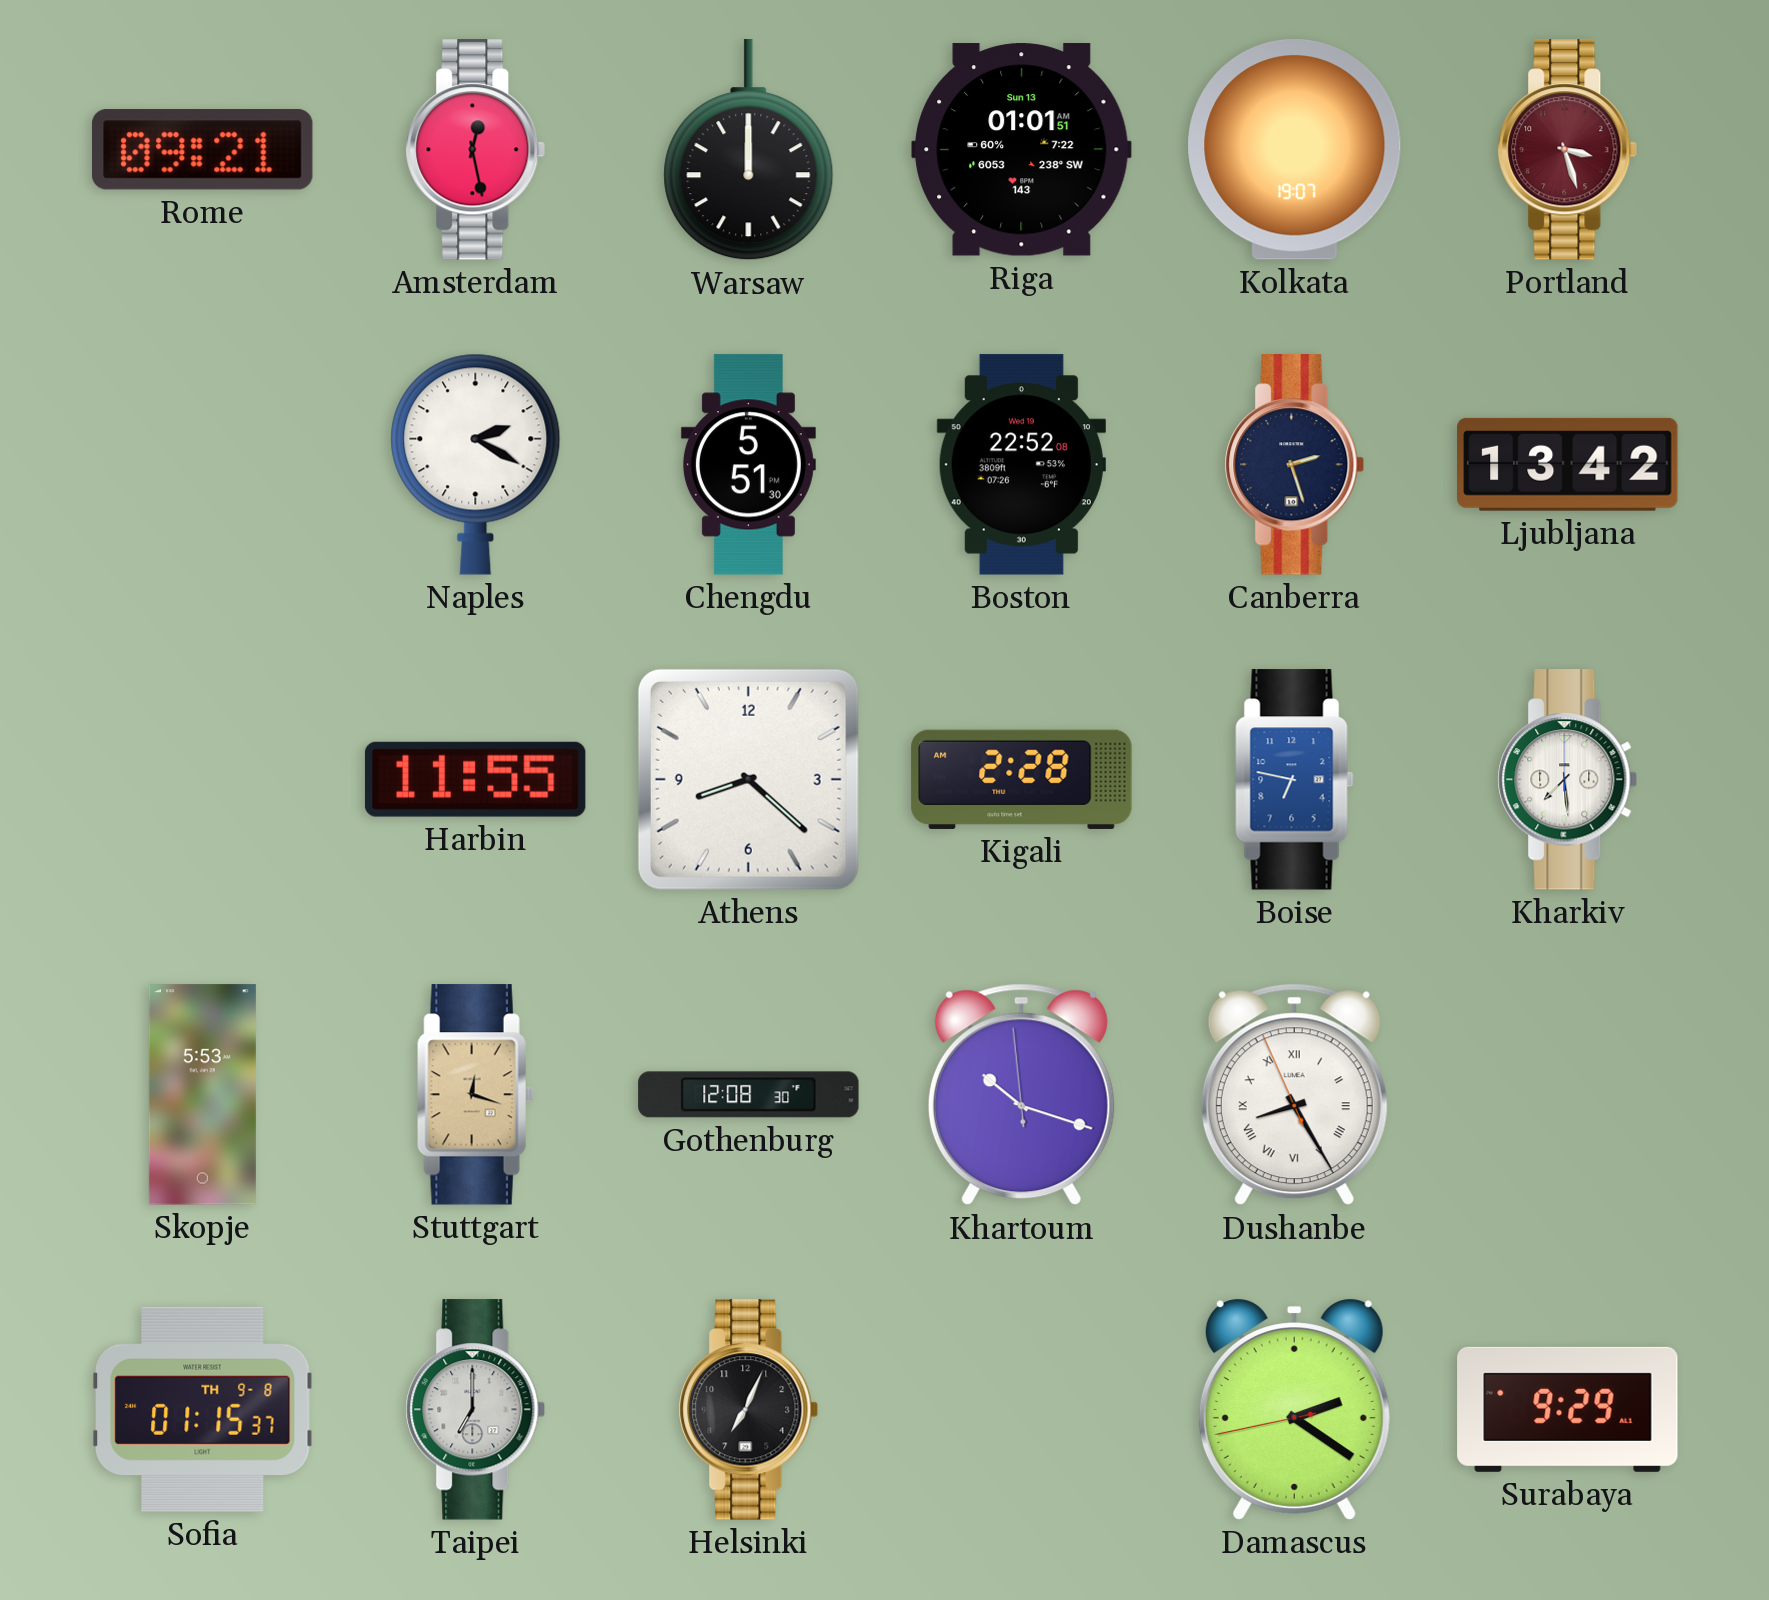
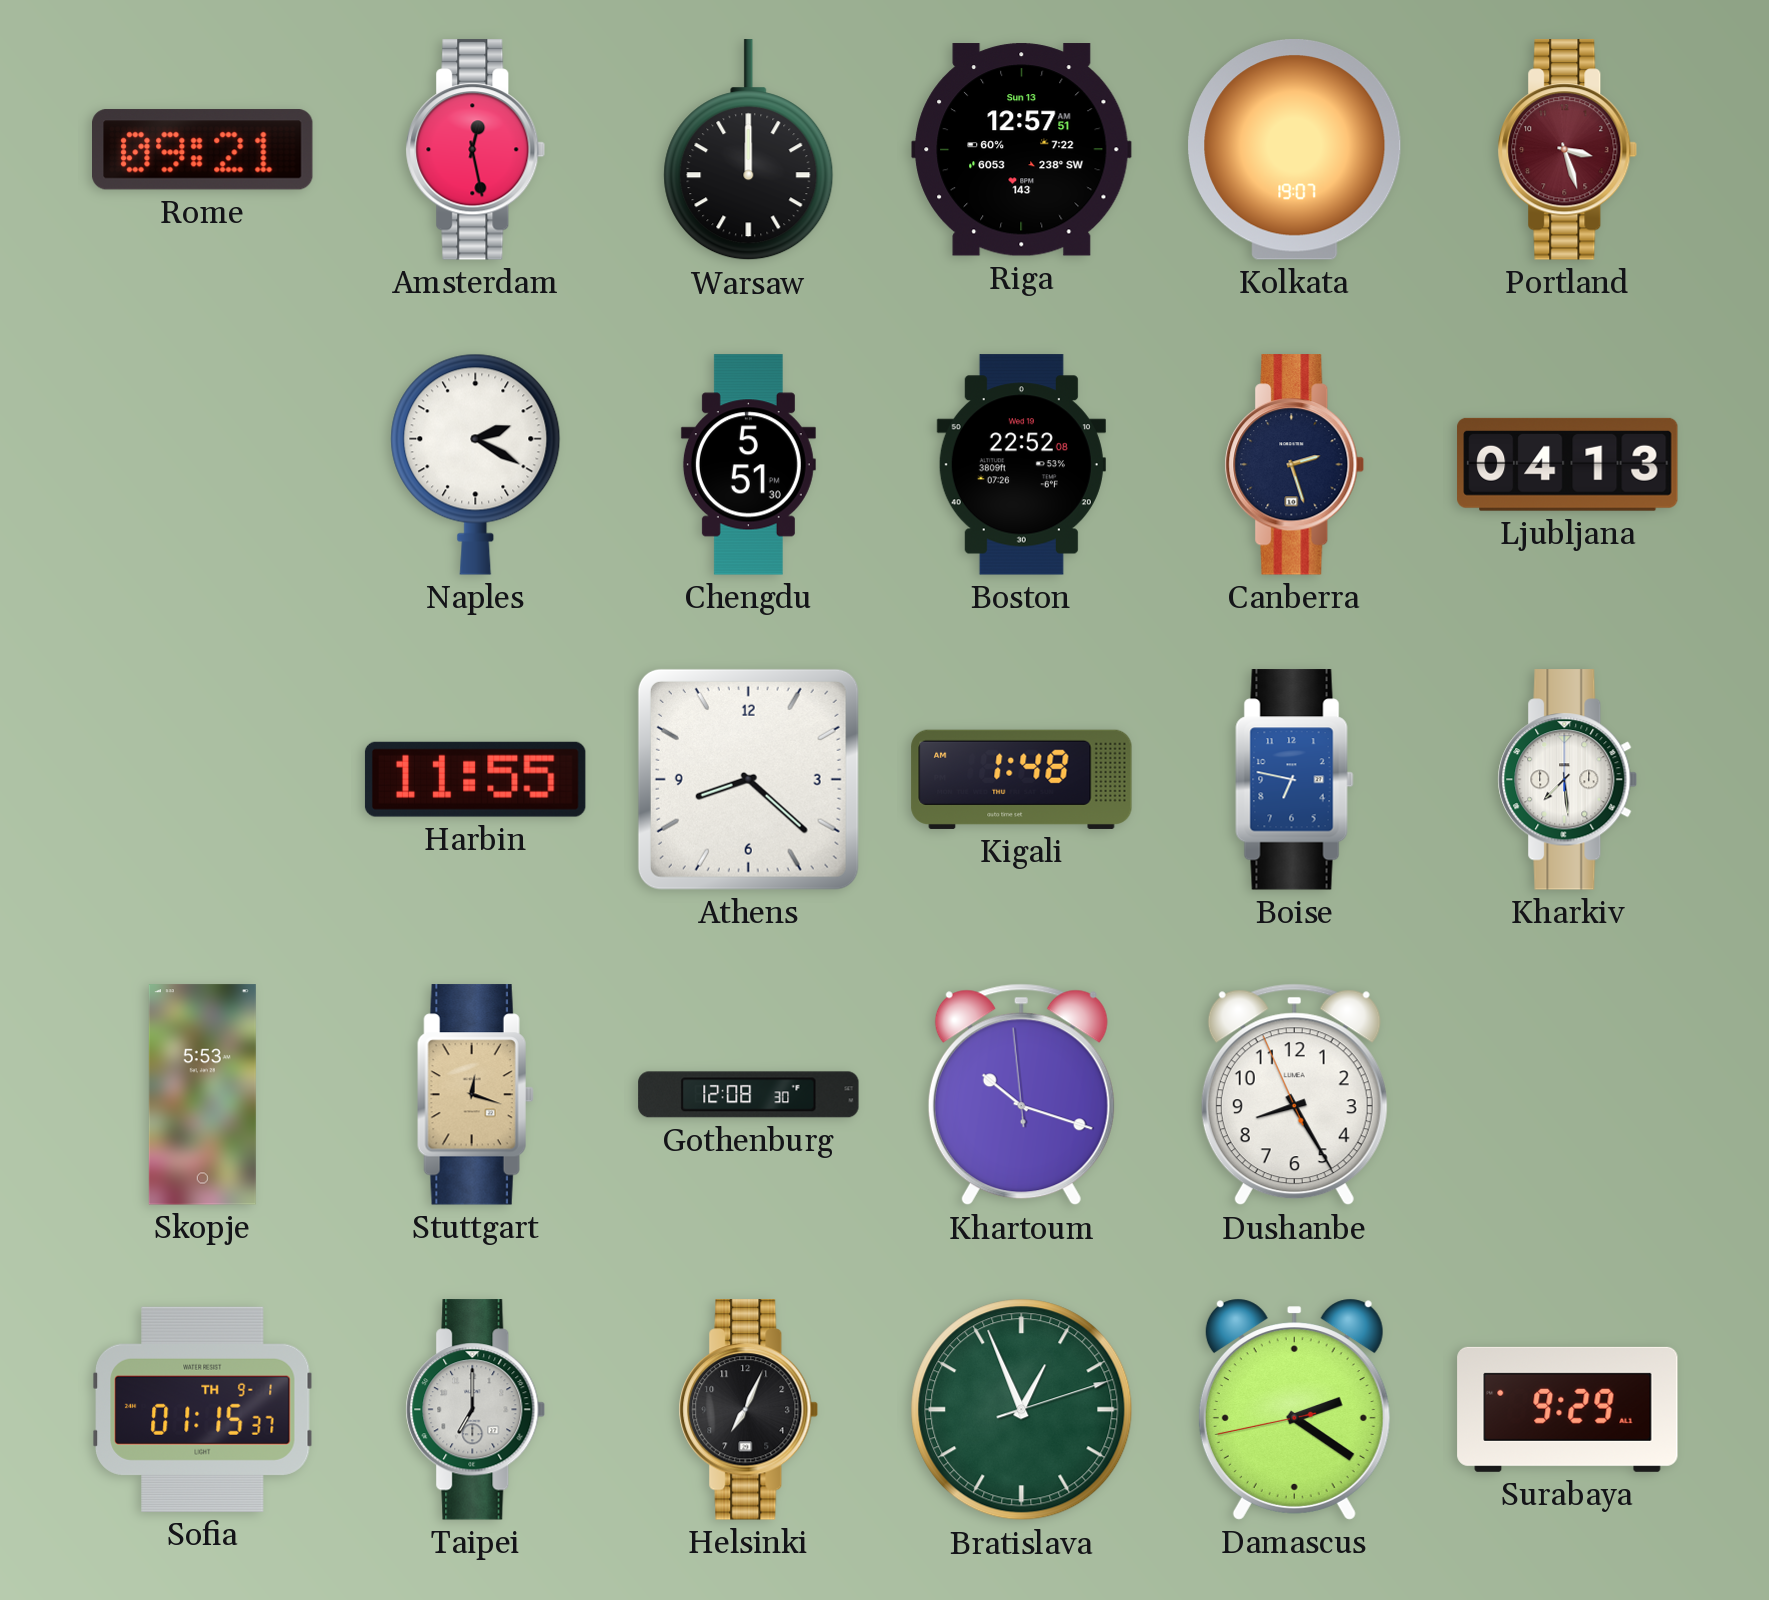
Riga: 01:01 -> 12:57
Ljubljana: 13:42 -> 04:13
Kigali: 2:28 -> 1:48
Dushanbe numerals: Roman -> Arabic
Sofia date: TH 9-8 -> TH 9-1
Bratislava: none -> 12:56
